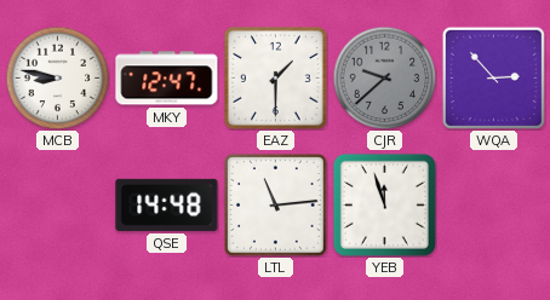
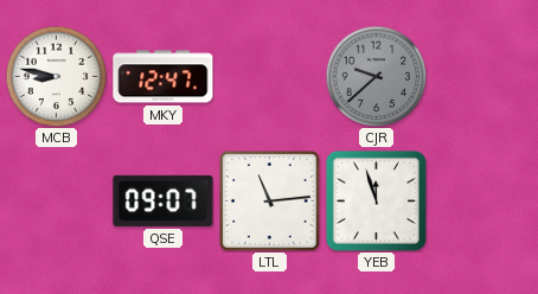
EAZ: 1:30 -> none
WQA: 2:53 -> none
QSE: 14:48 -> 09:07
